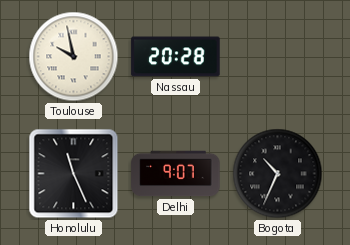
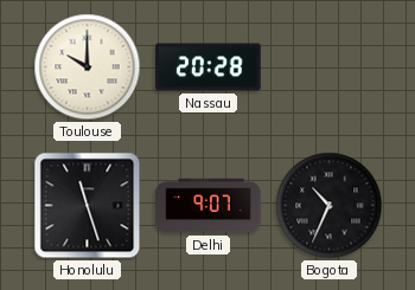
Toulouse: 9:58 -> 10:00
Honolulu: 11:26 -> 11:27
